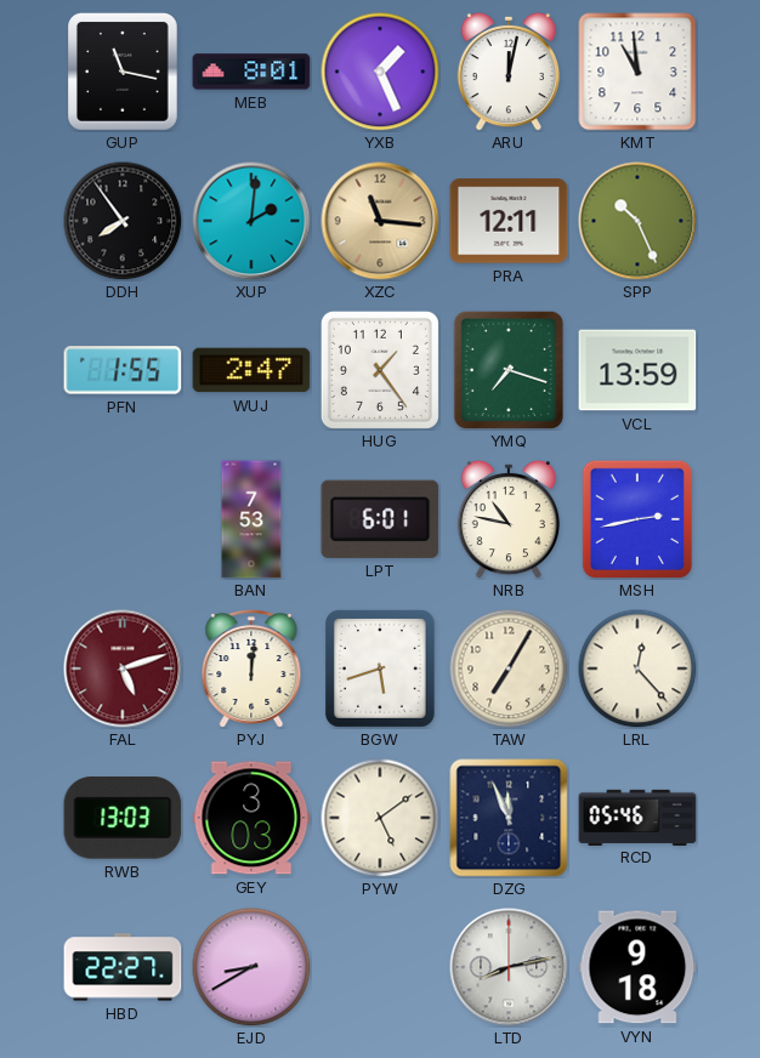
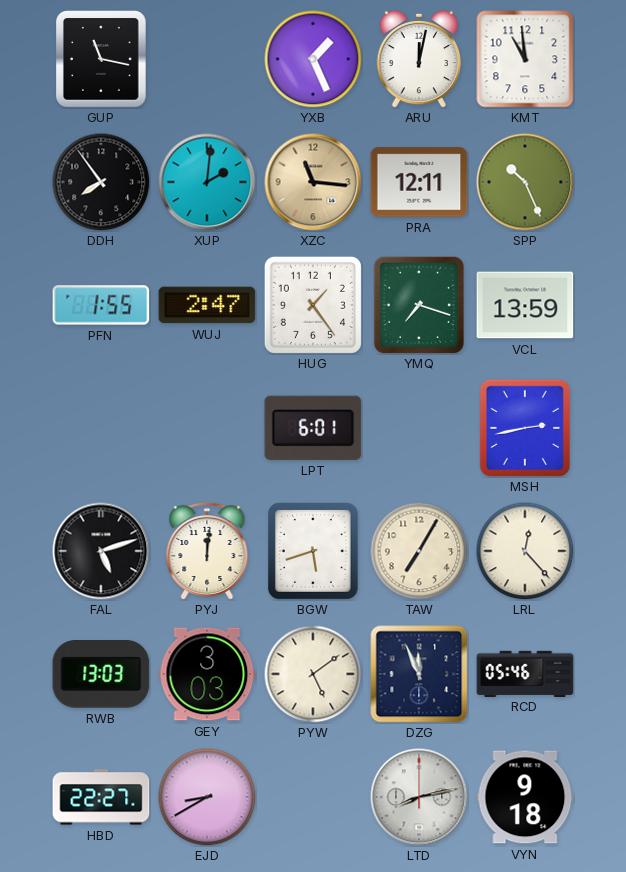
MEB: 8:01 -> none
BAN: 7:53 -> none
NRB: 10:47 -> none
FAL dial: burgundy -> black
